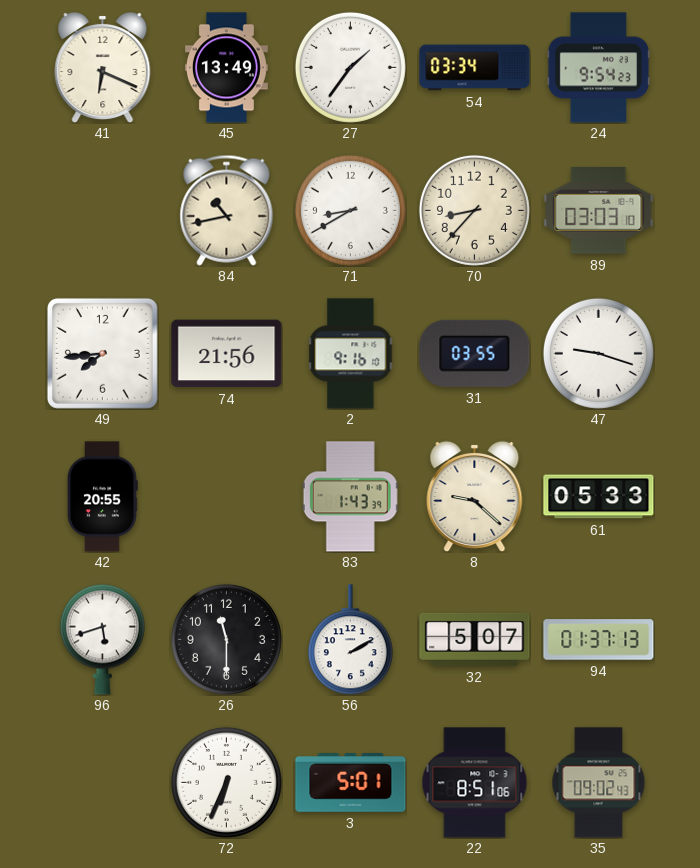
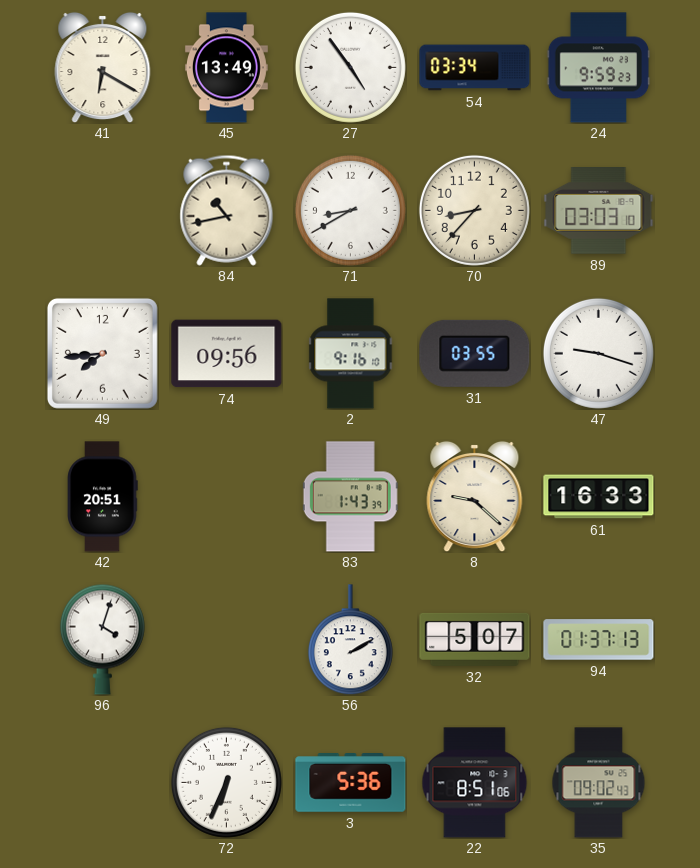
41: 6:19 -> 6:20
27: 1:36 -> 4:54
24: 9:54 -> 9:59
74: 21:56 -> 09:56
42: 20:55 -> 20:51
61: 05:33 -> 16:33
96: 5:42 -> 4:03
26: 11:30 -> none
3: 5:01 -> 5:36
